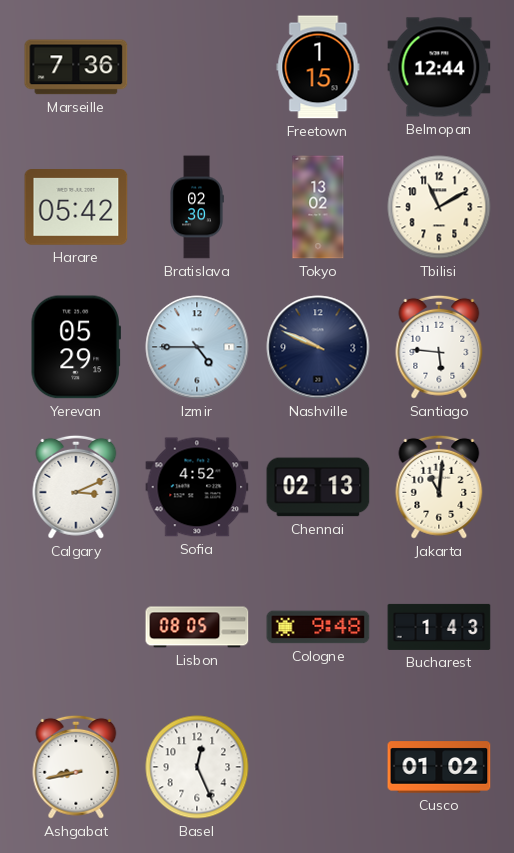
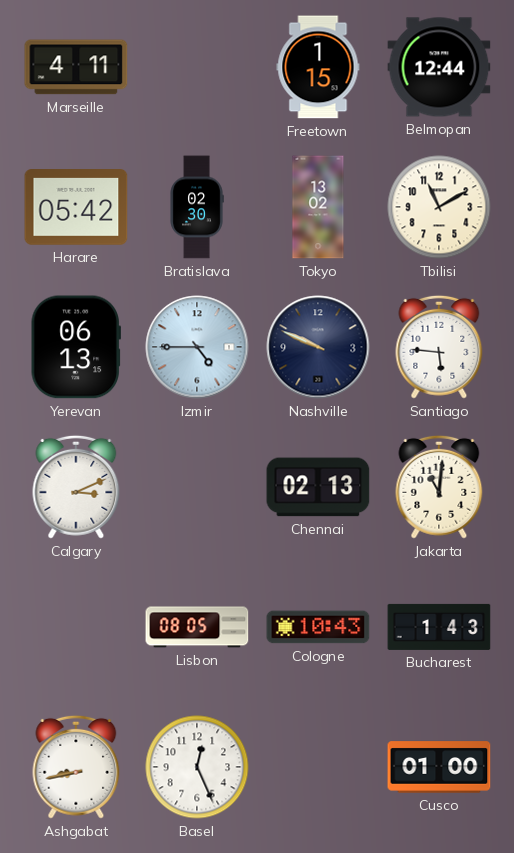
Marseille: 7:36 -> 4:11
Yerevan: 05:29 -> 06:13
Sofia: 4:52 -> none
Cologne: 9:48 -> 10:43
Cusco: 01:02 -> 01:00
